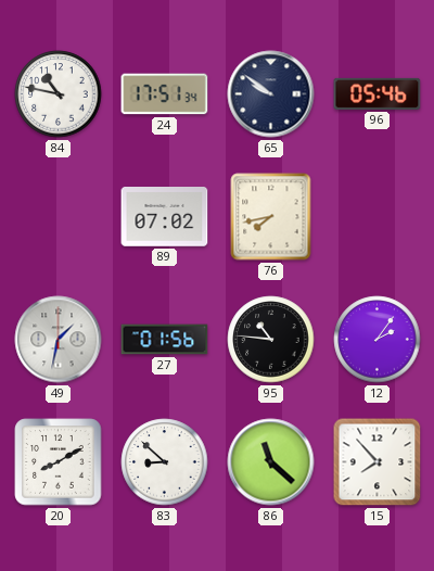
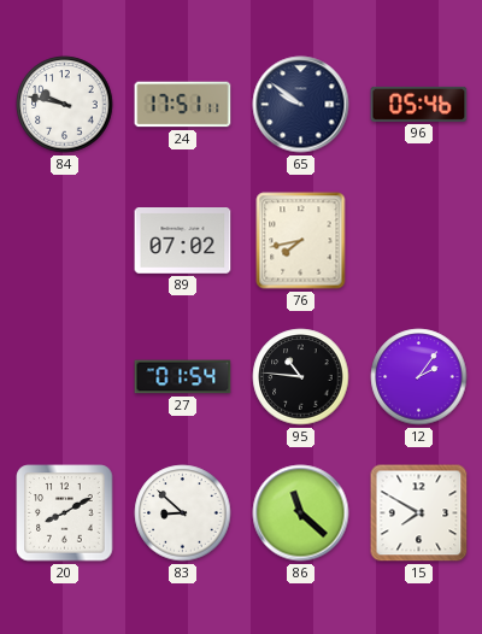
84: 10:47 -> 9:47
24: 17:51:34 -> 17:51:11
49: 1:32 -> none
27: 01:56 -> 01:54
15: 7:53 -> 7:50
